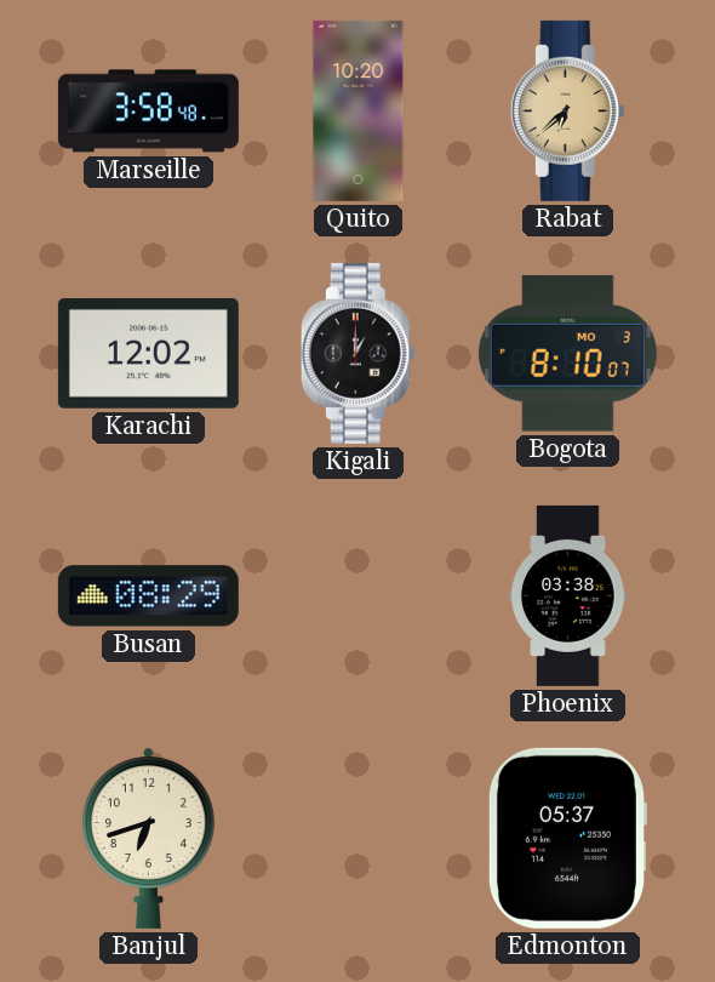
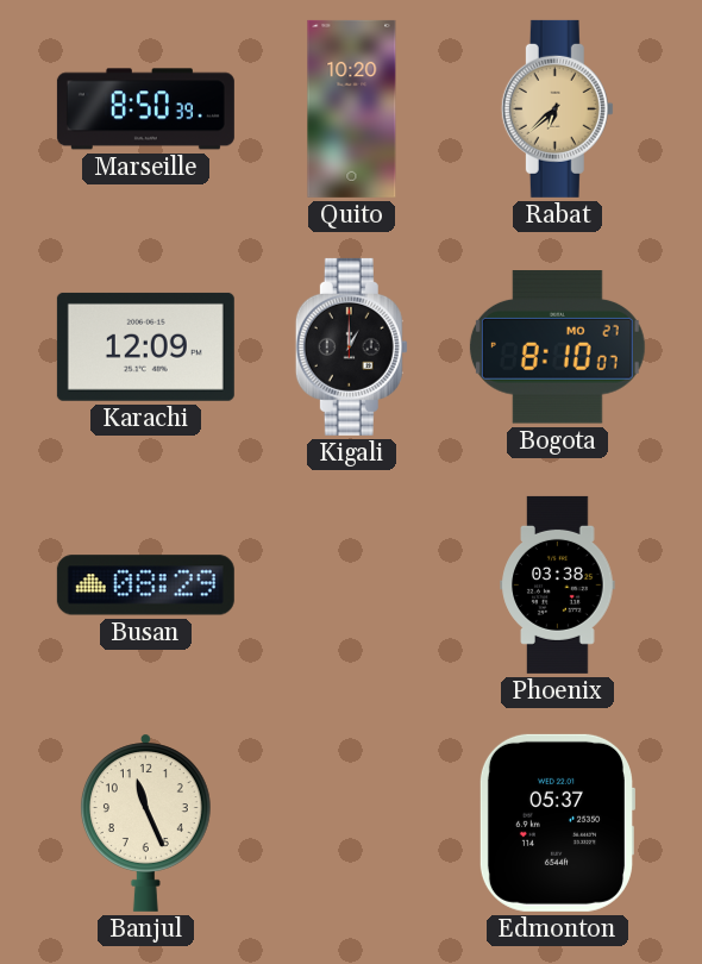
Marseille: 3:58 -> 8:50
Karachi: 12:02 -> 12:09
Bogota date: MO 3 -> MO 27
Banjul: 6:42 -> 11:26
